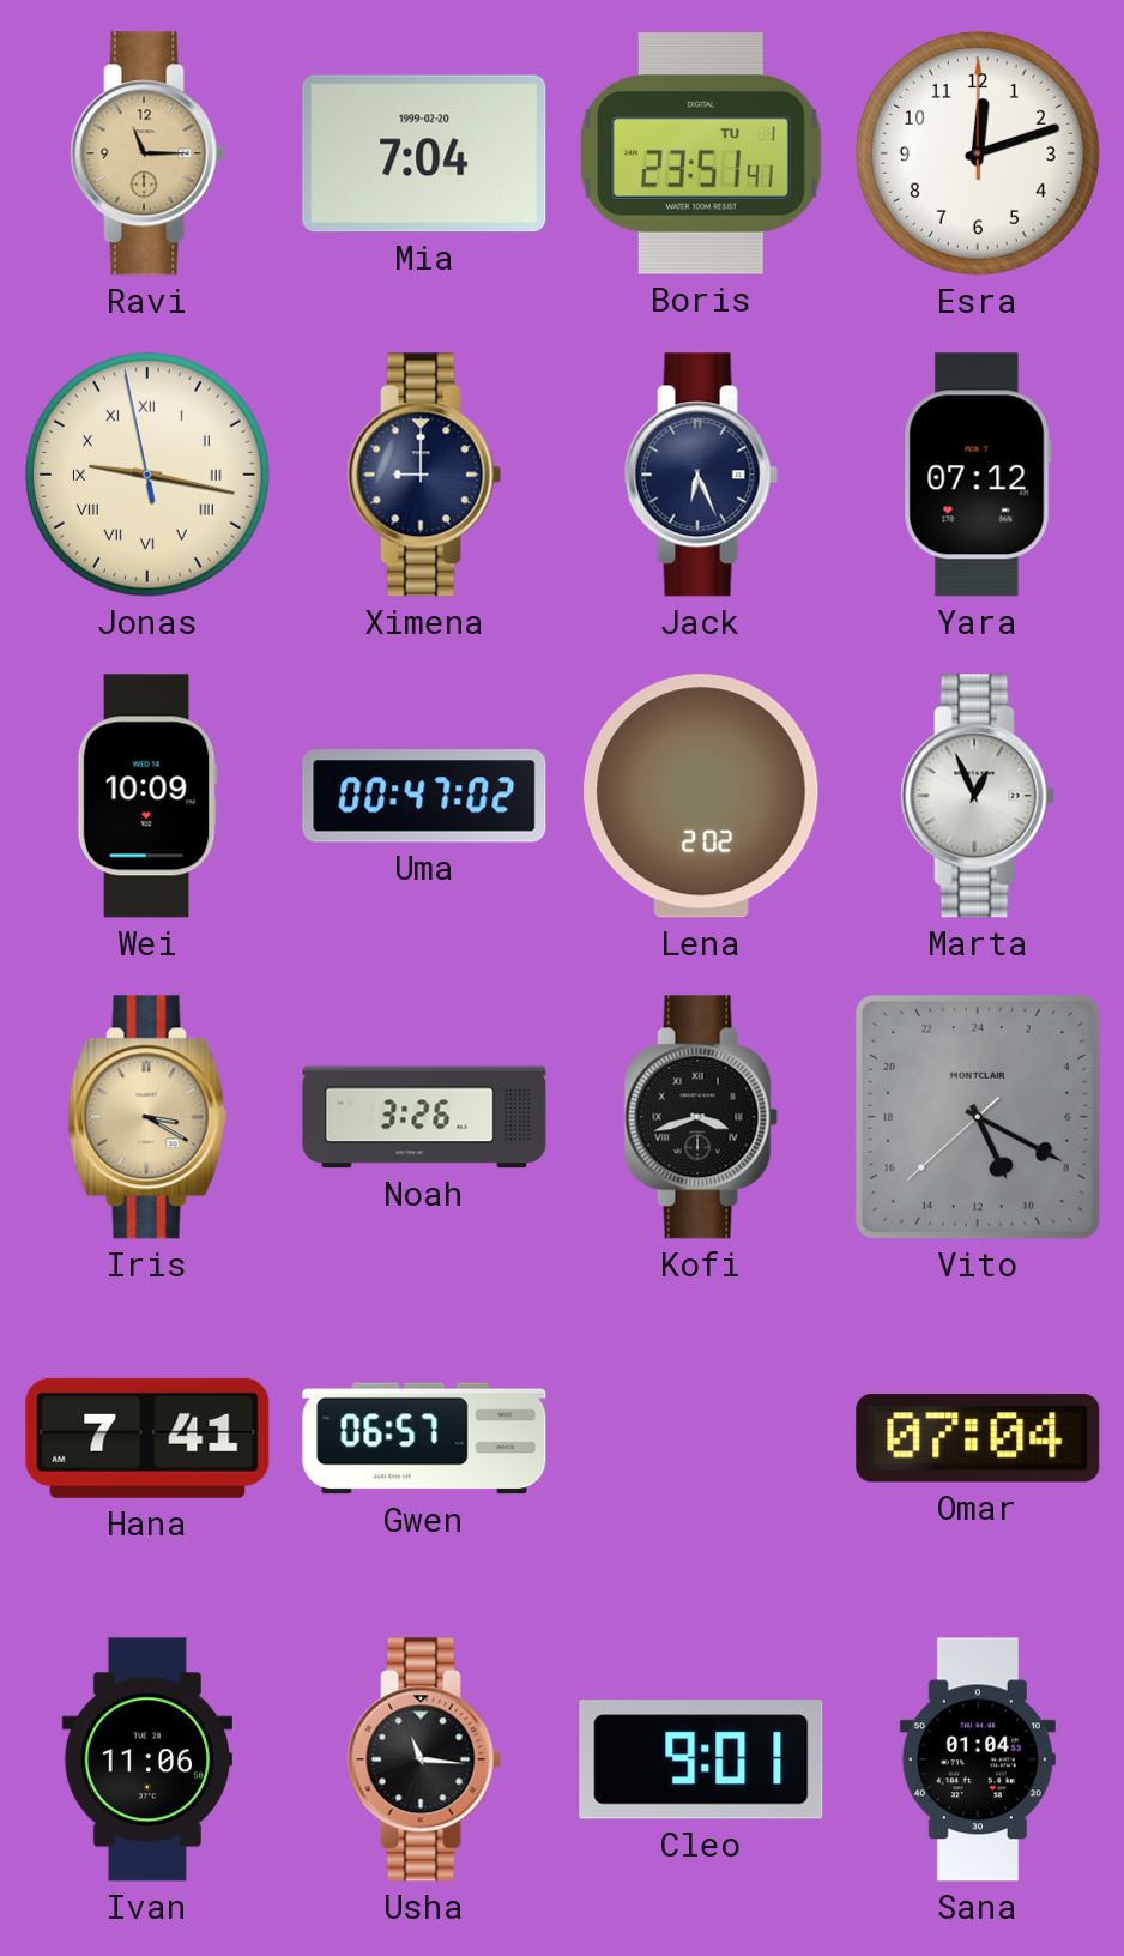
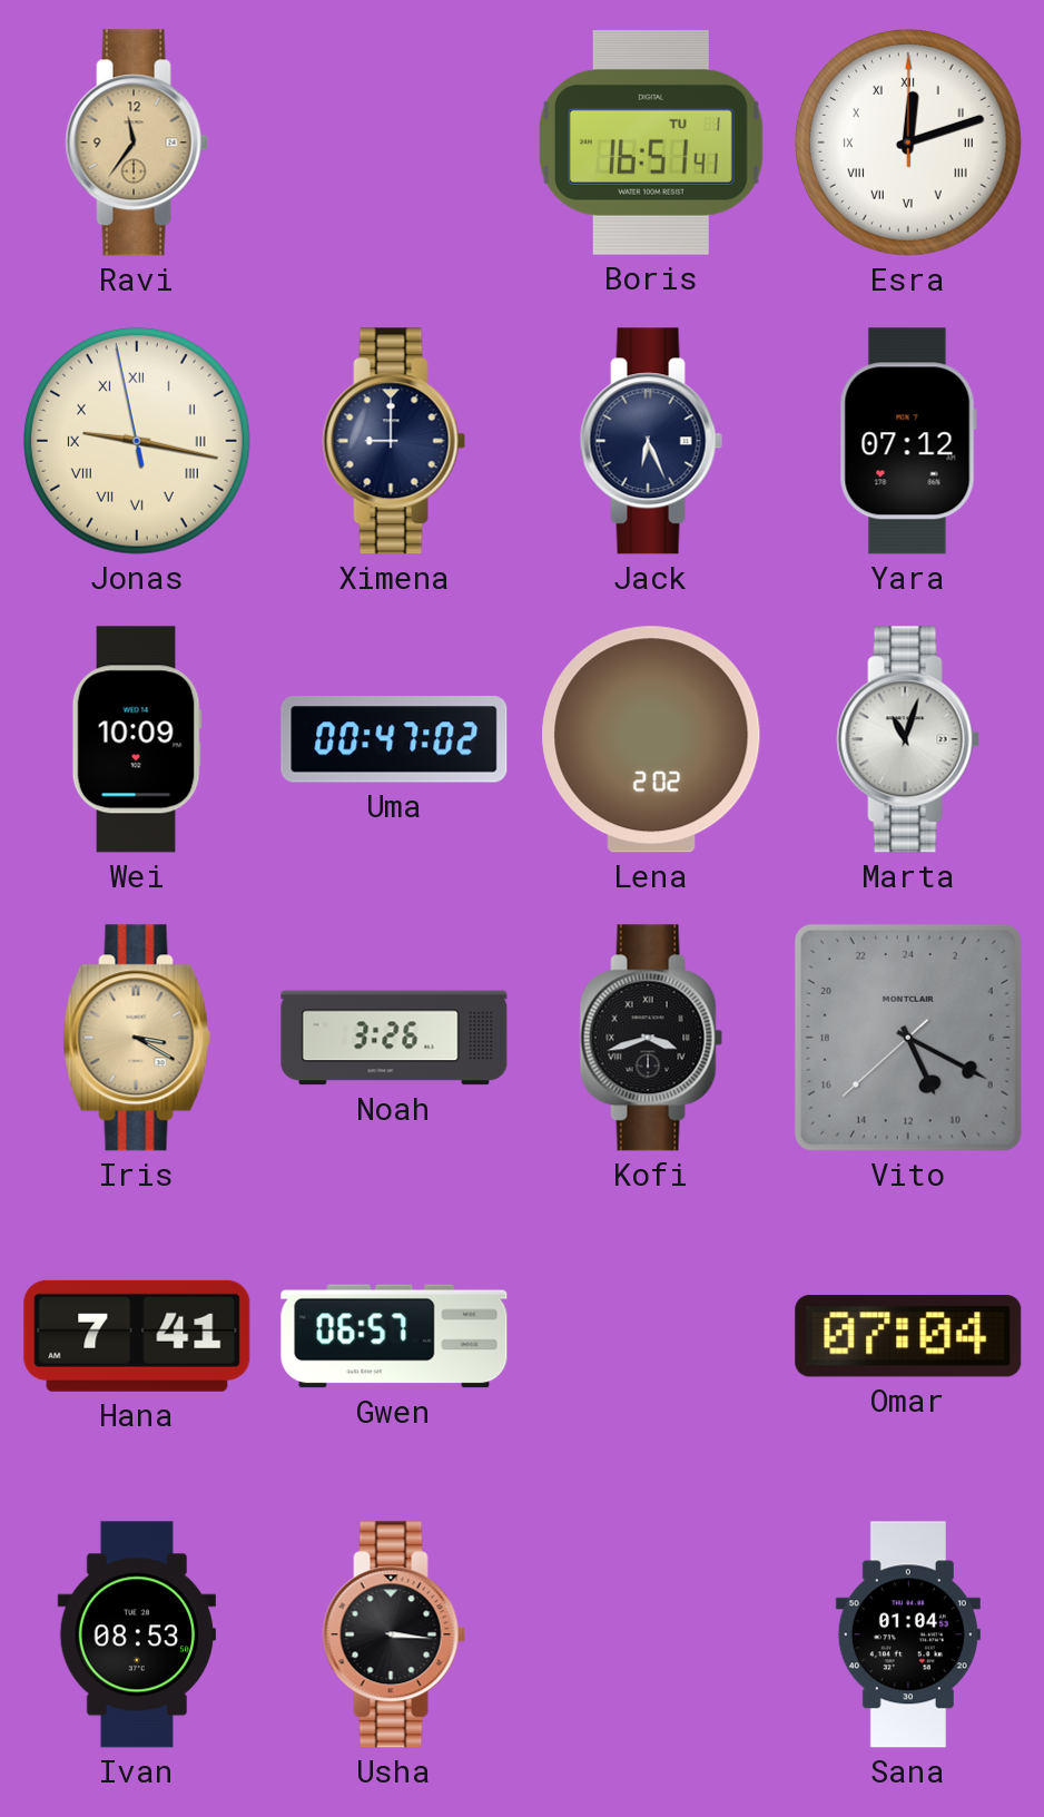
Ravi: 11:15 -> 11:36
Mia: 7:04 -> none
Boris: 23:51 -> 16:51
Esra numerals: Arabic -> Roman
Marta: 12:56 -> 11:03
Ivan: 11:06 -> 08:53
Usha: 11:16 -> 3:16
Cleo: 9:01 -> none
